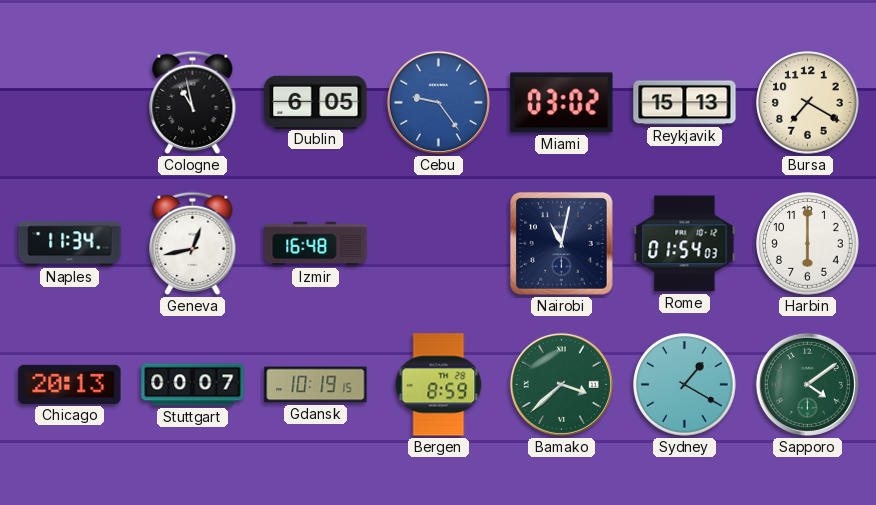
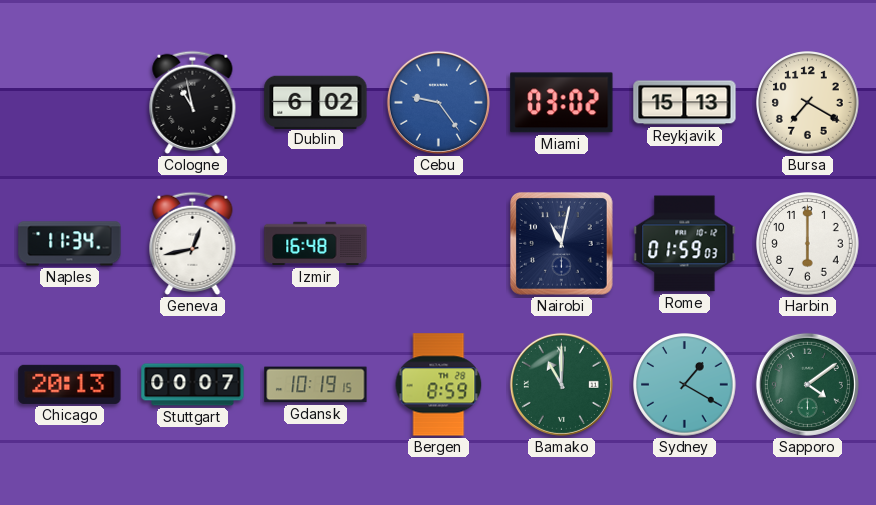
Dublin: 6:05 -> 6:02
Rome: 01:54 -> 01:59
Bamako: 3:38 -> 11:00
